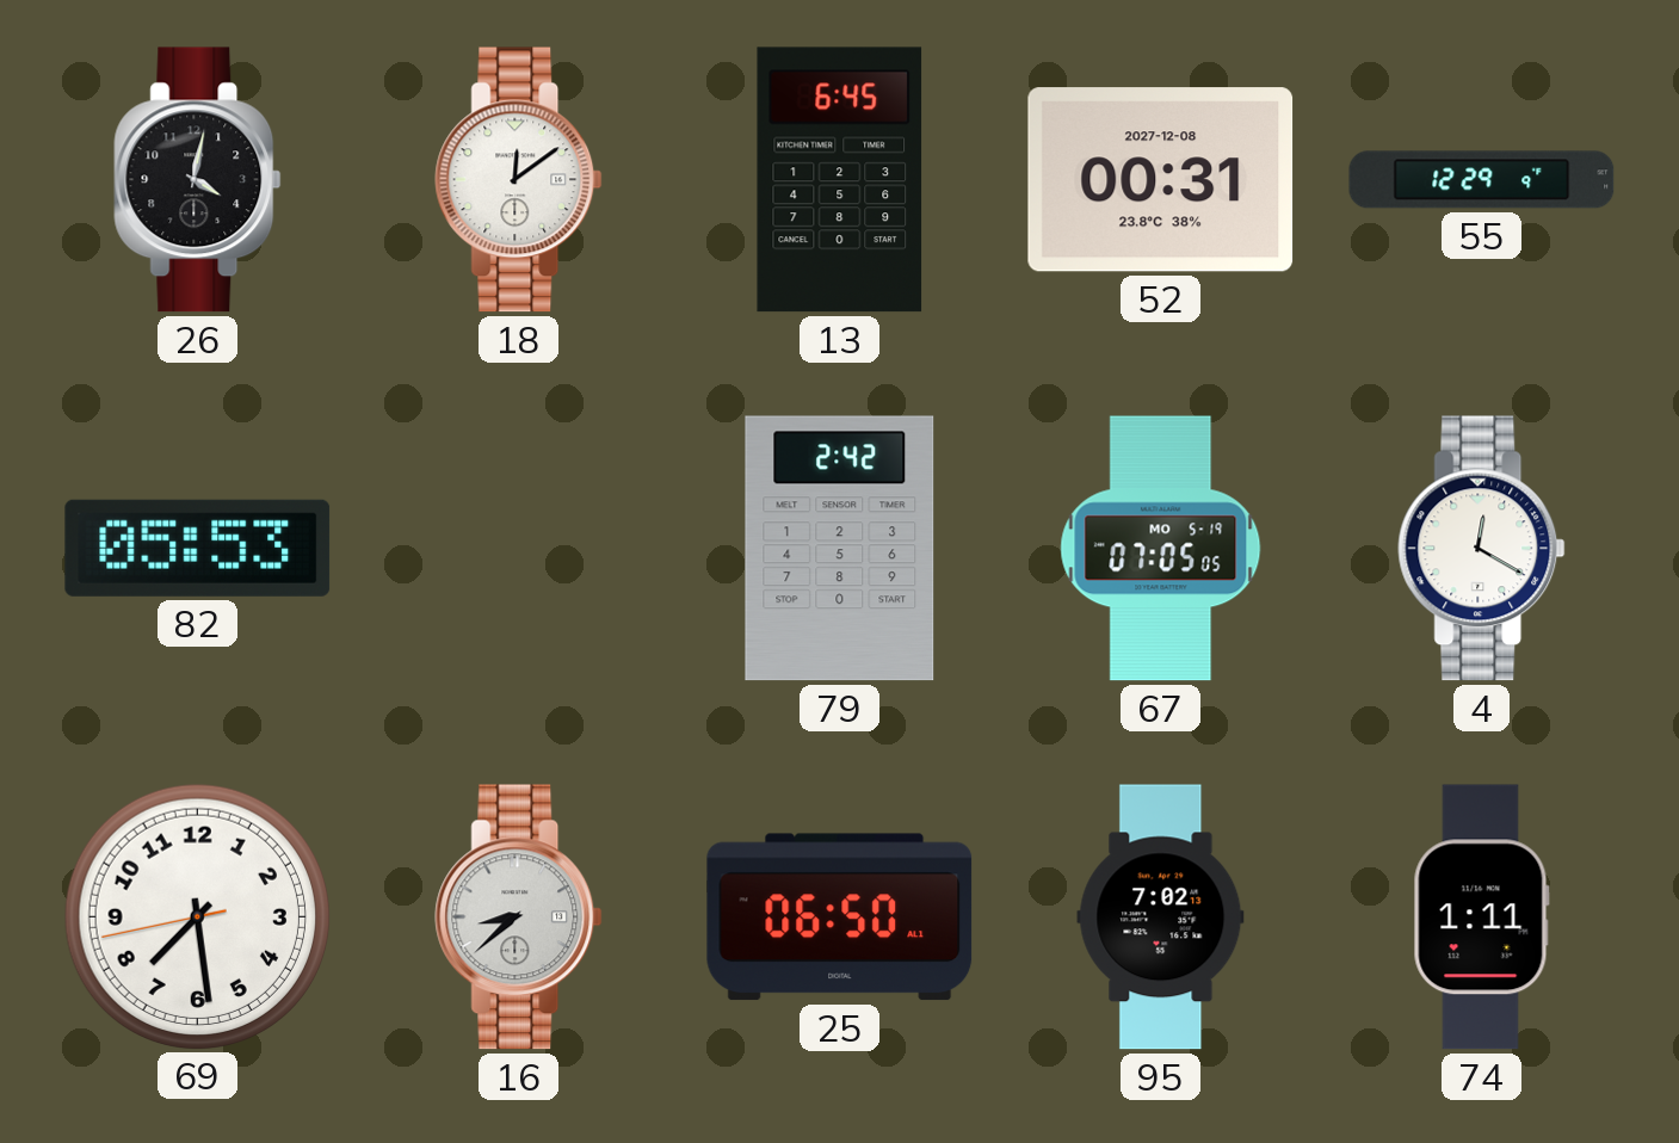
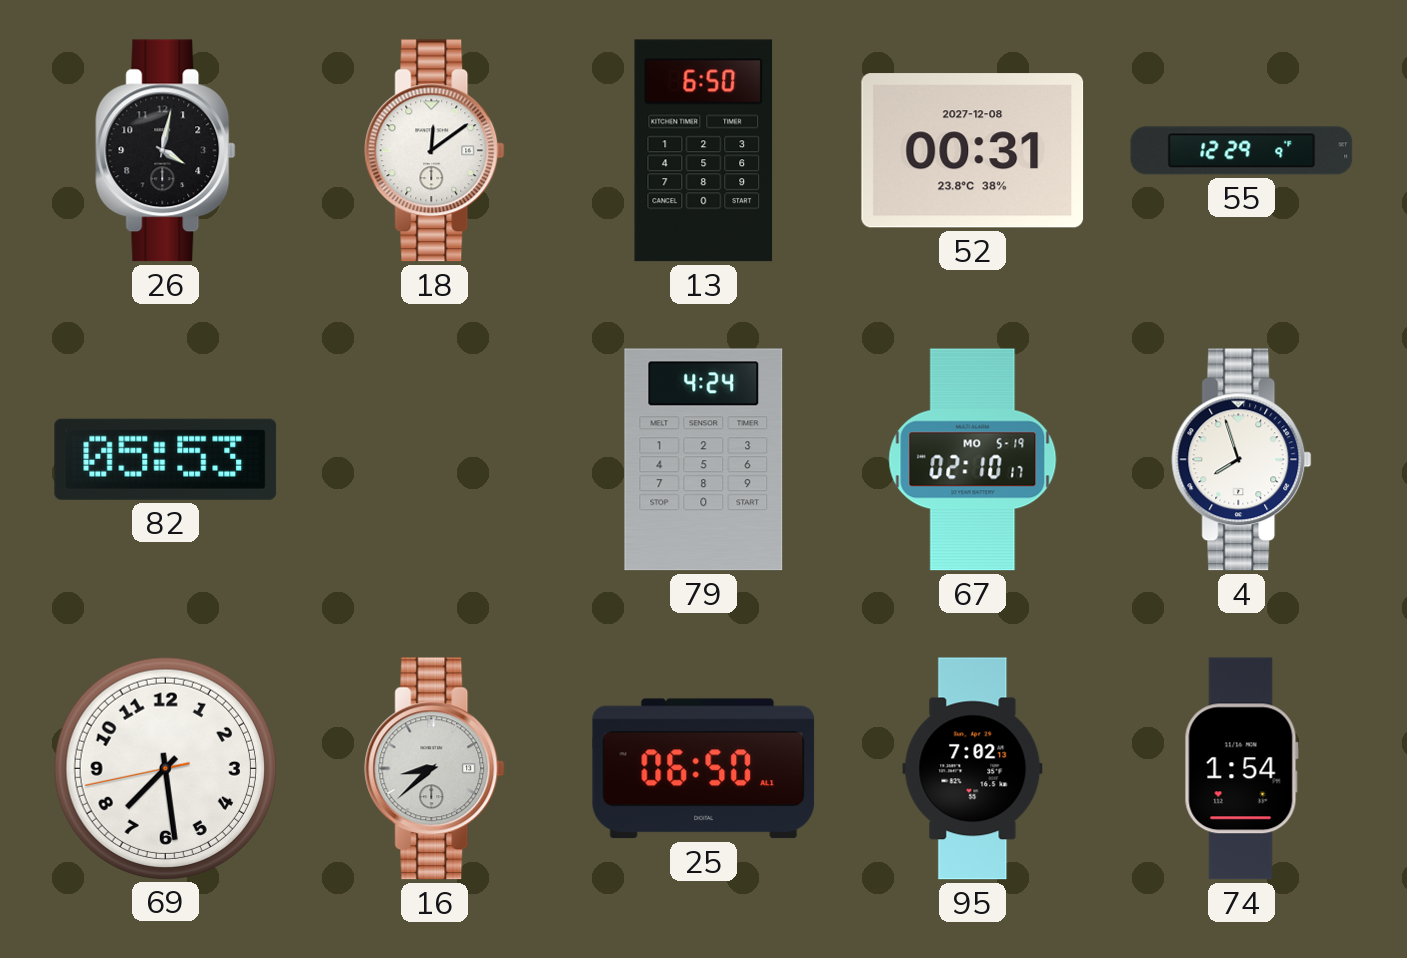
13: 6:45 -> 6:50
79: 2:42 -> 4:24
67: 07:05 -> 02:10
4: 12:20 -> 7:57
74: 1:11 -> 1:54
